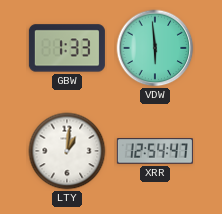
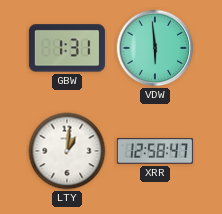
GBW: 1:33 -> 1:31
XRR: 12:54 -> 12:58
